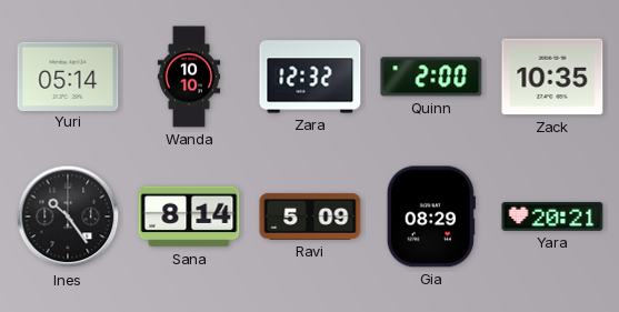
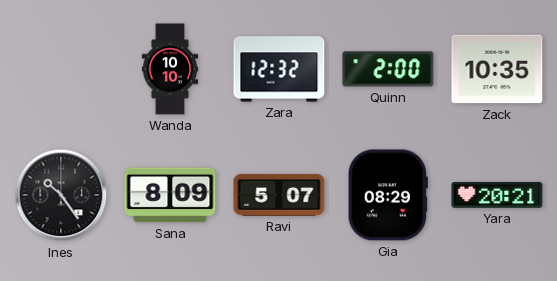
Yuri: 05:14 -> none
Sana: 8:14 -> 8:09
Ravi: 5:09 -> 5:07
